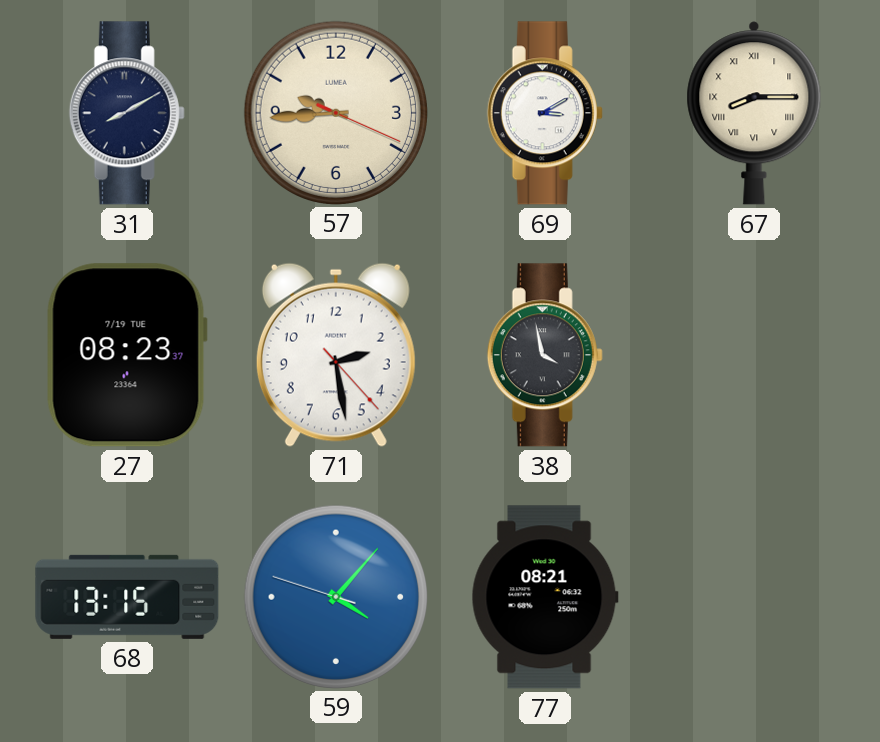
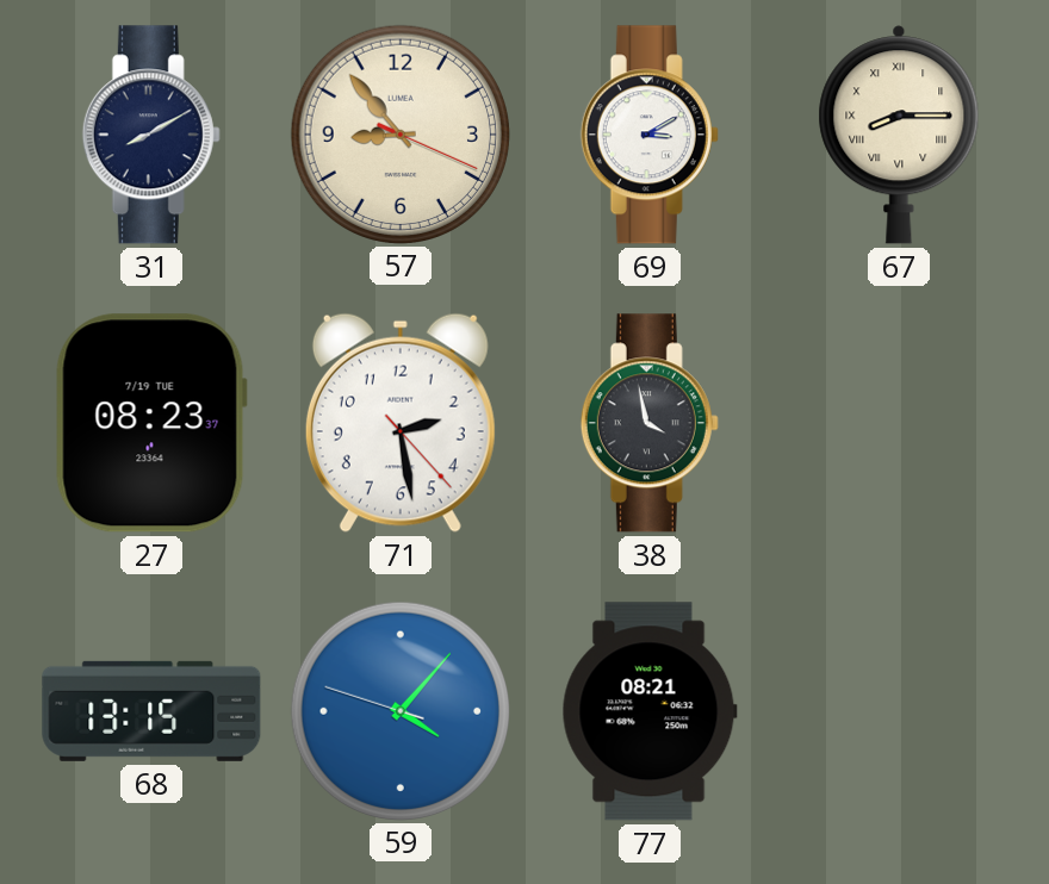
57: 9:44 -> 8:53
